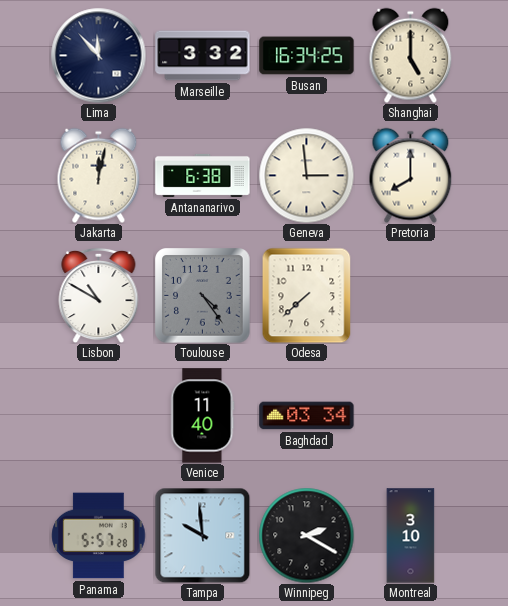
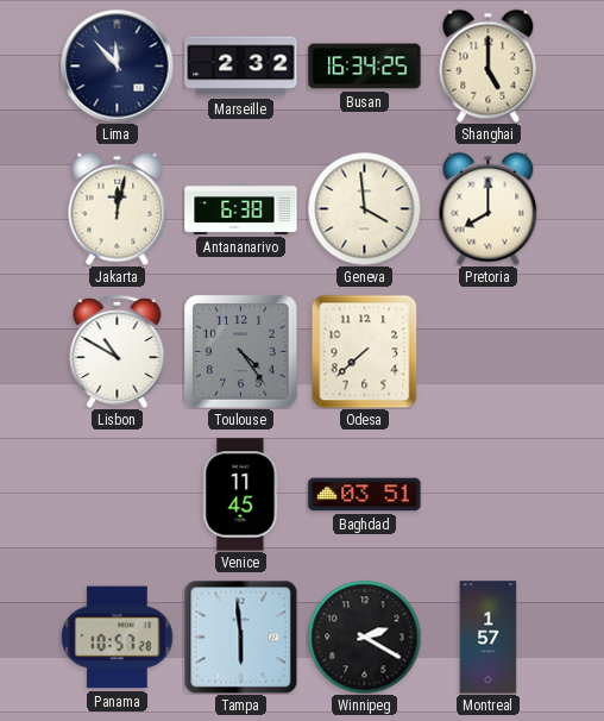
Marseille: 3:32 -> 2:32
Geneva: 2:59 -> 3:59
Venice: 11:40 -> 11:45
Baghdad: 03:34 -> 03:51
Panama: 5:57 -> 10:57
Tampa: 9:59 -> 5:59
Montreal: 3:10 -> 1:57
